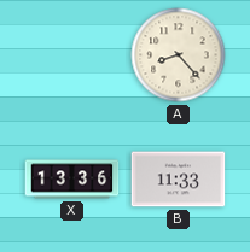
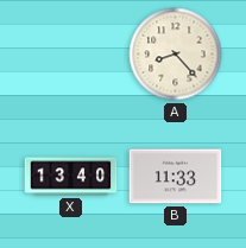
X: 13:36 -> 13:40
